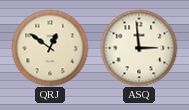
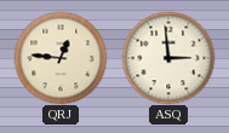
QRJ: 12:51 -> 12:46
